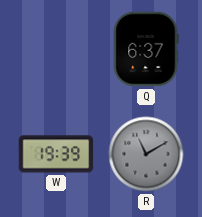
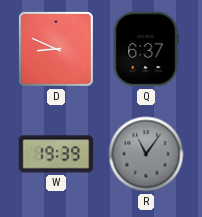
D: none -> 8:49
R: 11:10 -> 11:06
